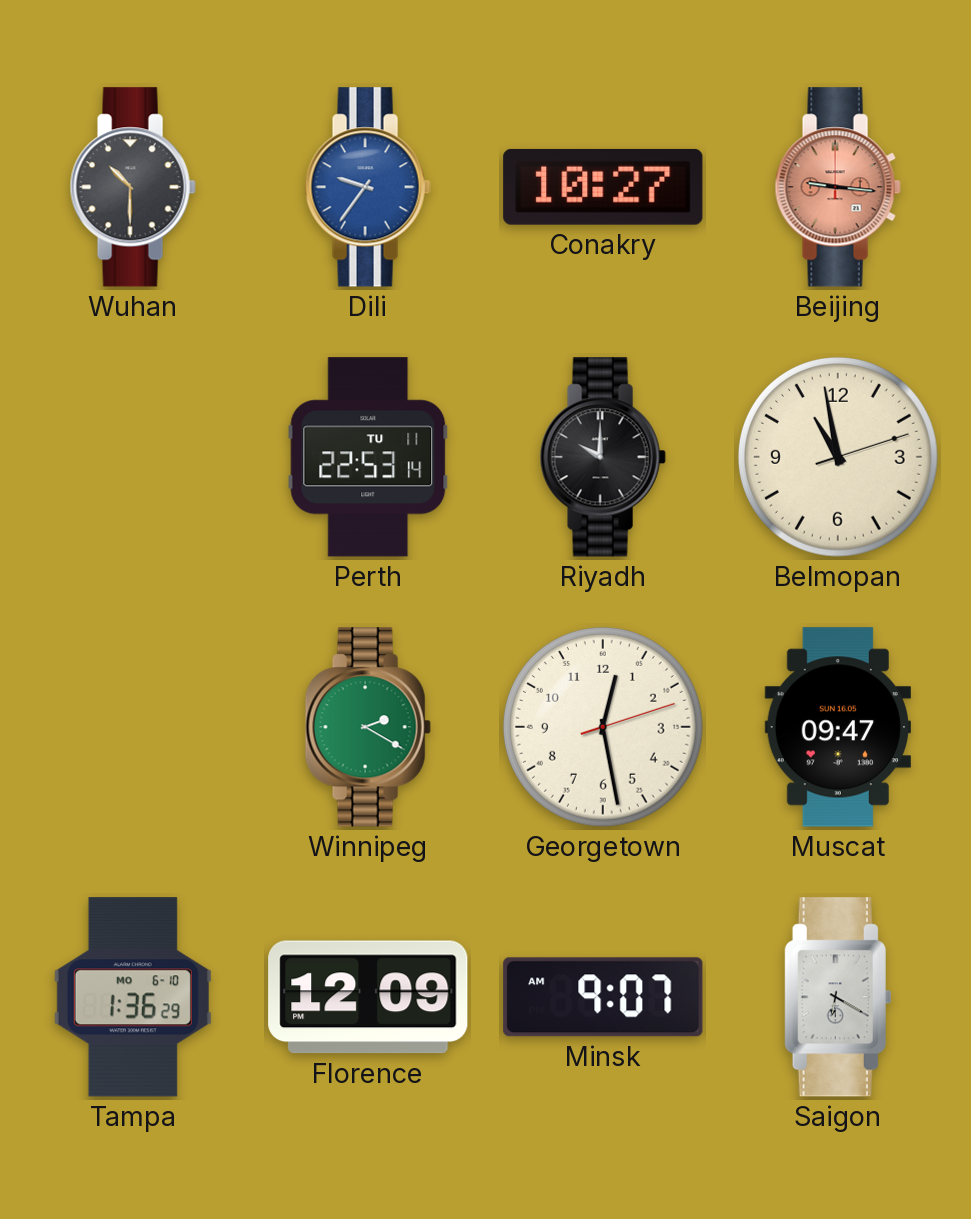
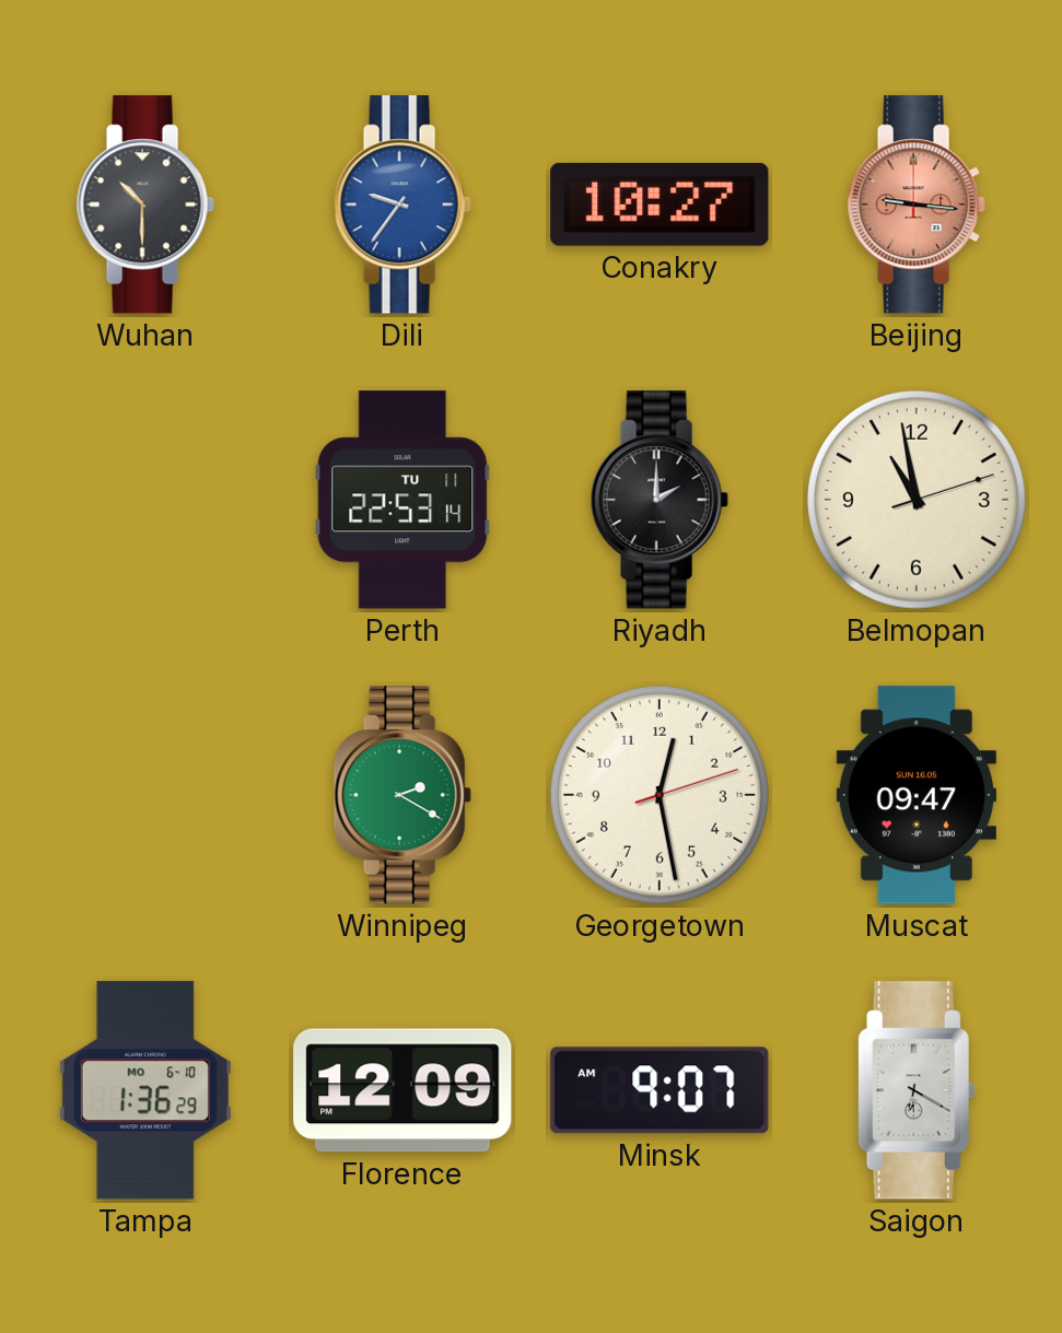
Riyadh: 10:00 -> 2:00
